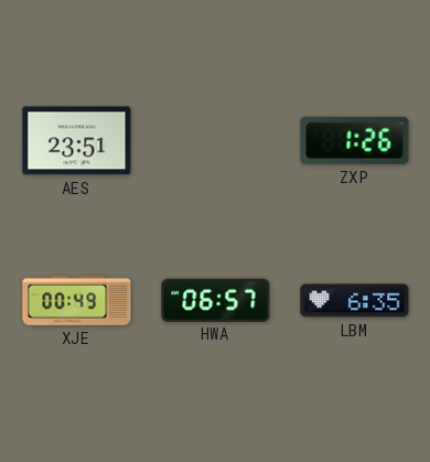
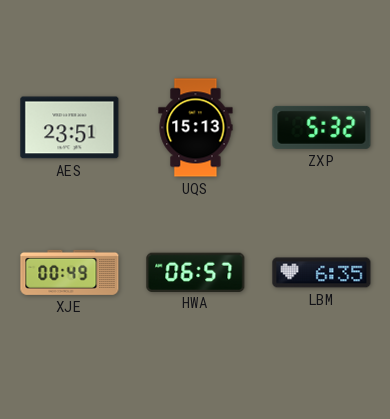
UQS: none -> 15:13
ZXP: 1:26 -> 5:32
